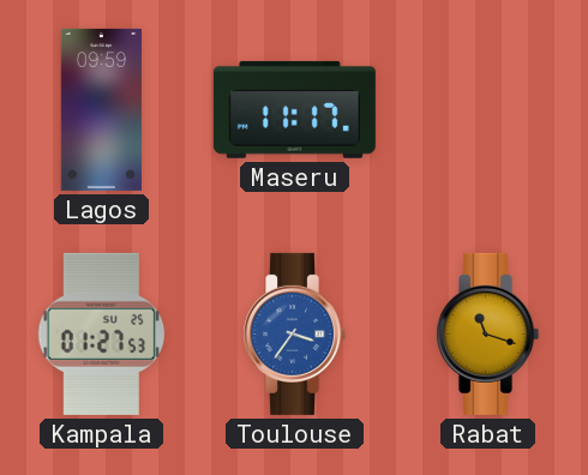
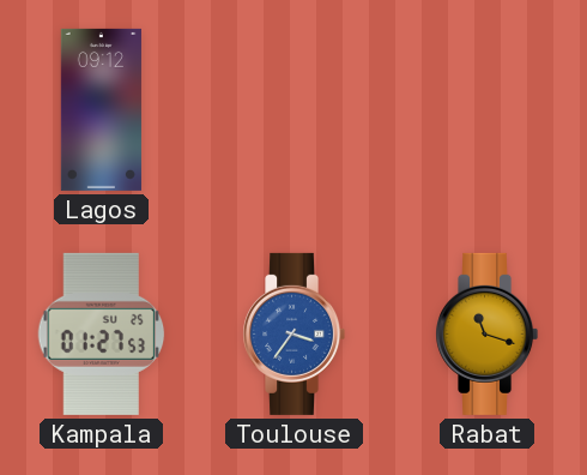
Lagos: 09:59 -> 09:12
Maseru: 11:17 -> none
